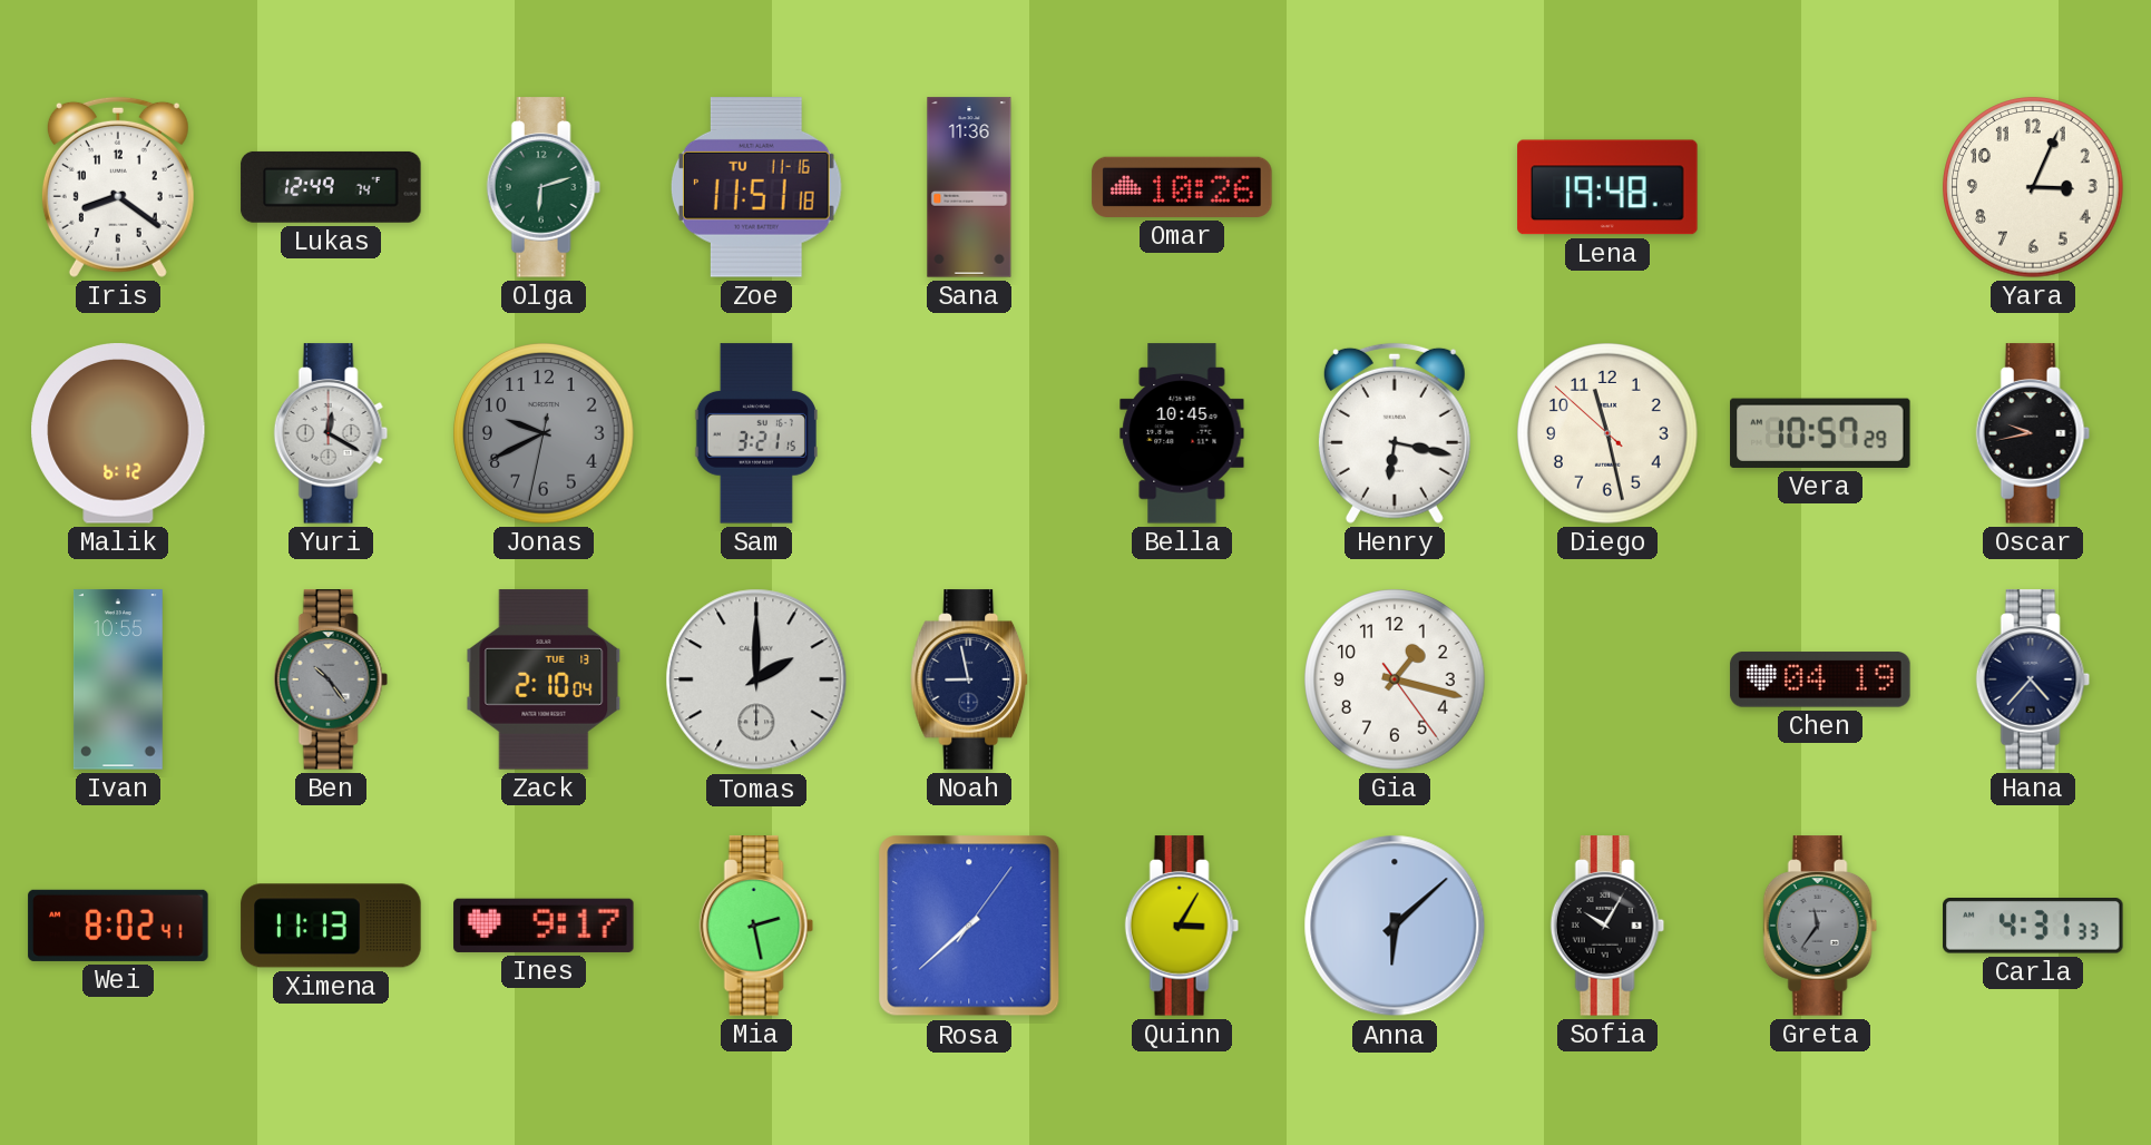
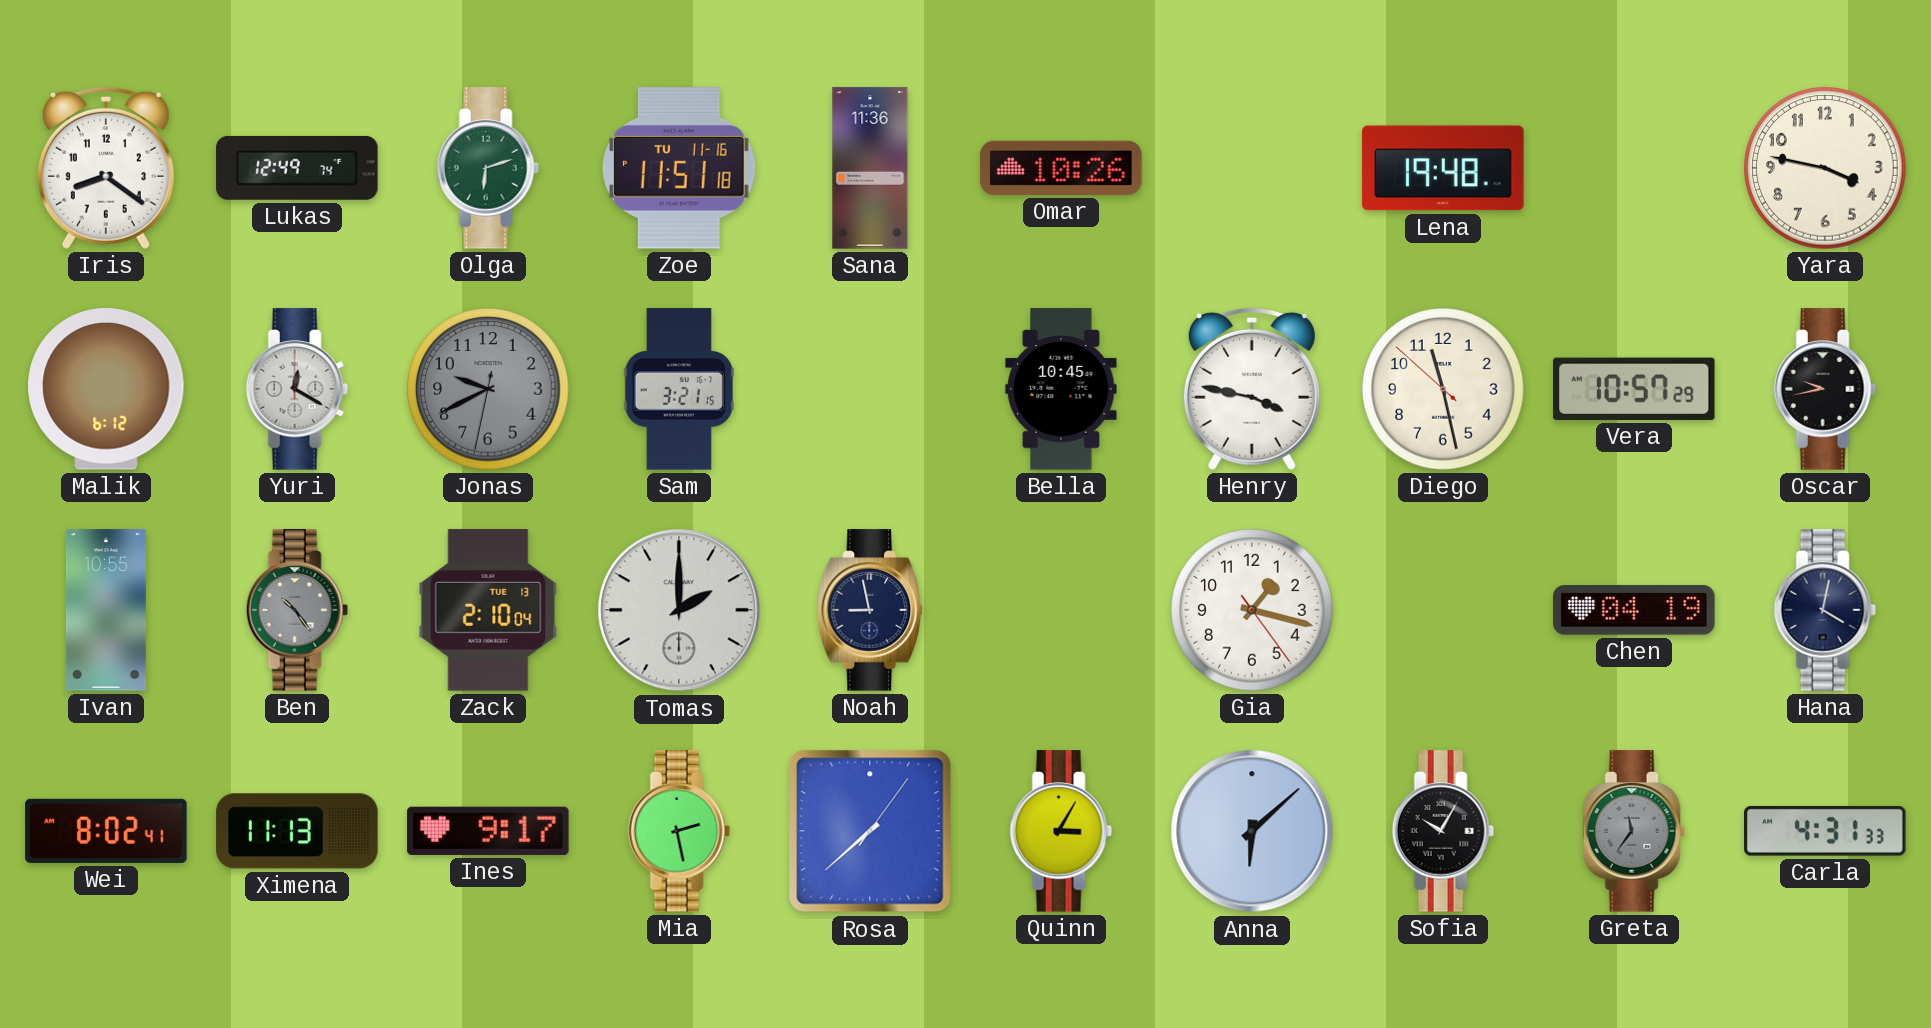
Yara: 3:04 -> 3:47
Henry: 6:17 -> 3:47
Hana: 4:37 -> 4:02
